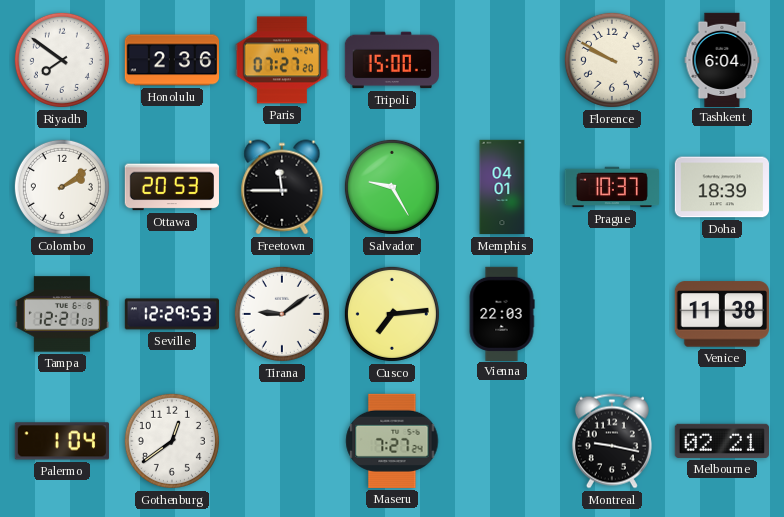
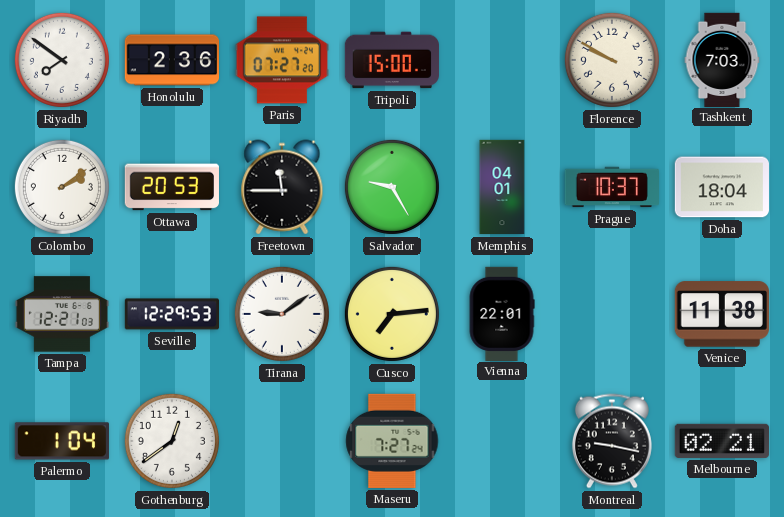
Tashkent: 6:04 -> 7:03
Doha: 18:39 -> 18:04
Vienna: 22:03 -> 22:01
